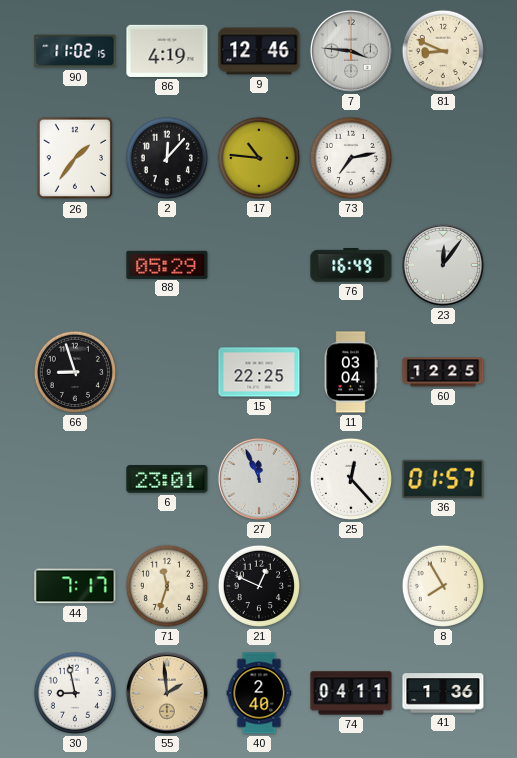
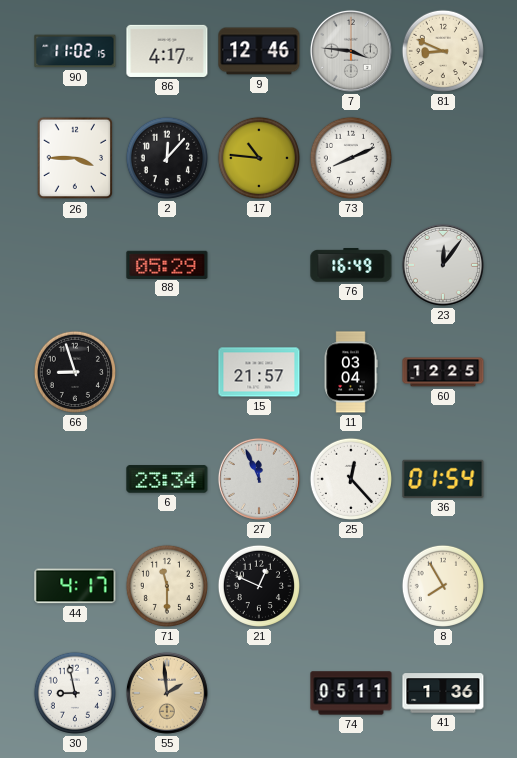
86: 4:19 -> 4:17
26: 1:36 -> 3:45
73: 7:13 -> 8:11
15: 22:25 -> 21:57
6: 23:01 -> 23:34
36: 01:57 -> 01:54
44: 7:17 -> 4:17
71: 11:33 -> 11:30
40: 2:40 -> none
74: 04:11 -> 05:11
